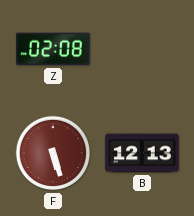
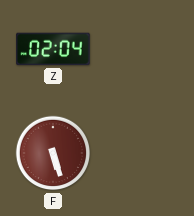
Z: 02:08 -> 02:04
B: 12:13 -> none
